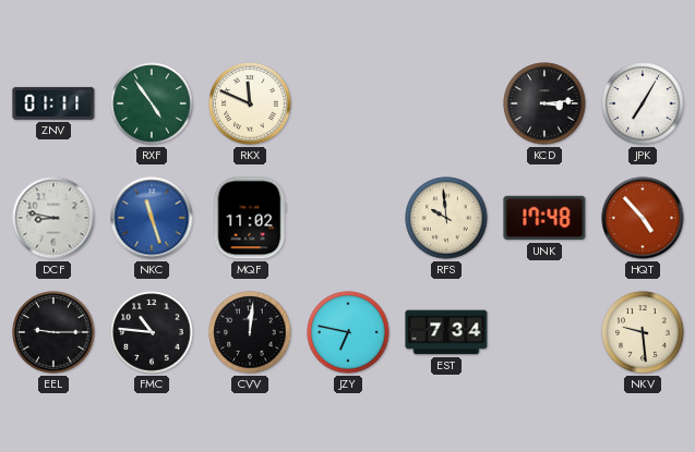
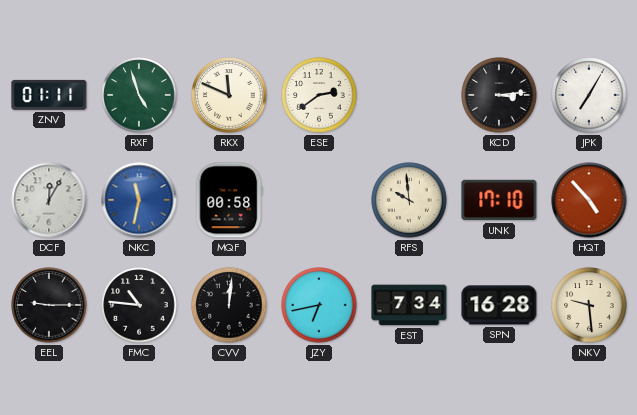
RXF: 4:54 -> 4:57
ESE: none -> 2:39
DCF: 8:47 -> 12:05
NKC: 11:27 -> 11:32
MQF: 11:02 -> 00:58
UNK: 17:48 -> 17:10
JZY: 6:47 -> 6:43
SPN: none -> 16:28
